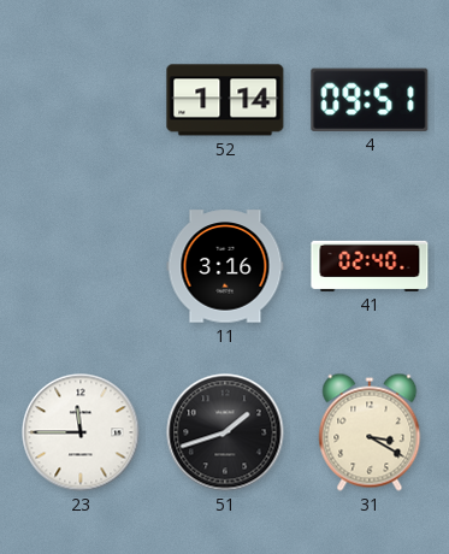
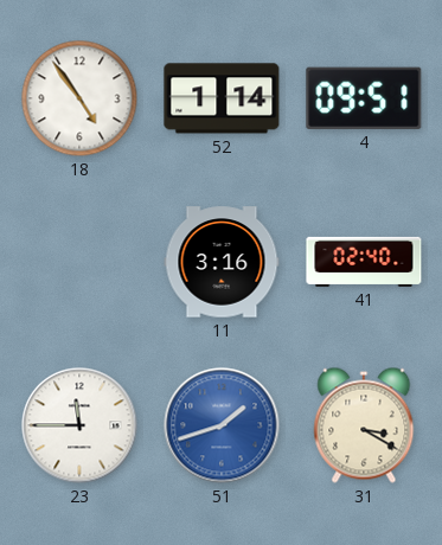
18: none -> 4:54
51 dial: black -> blue
